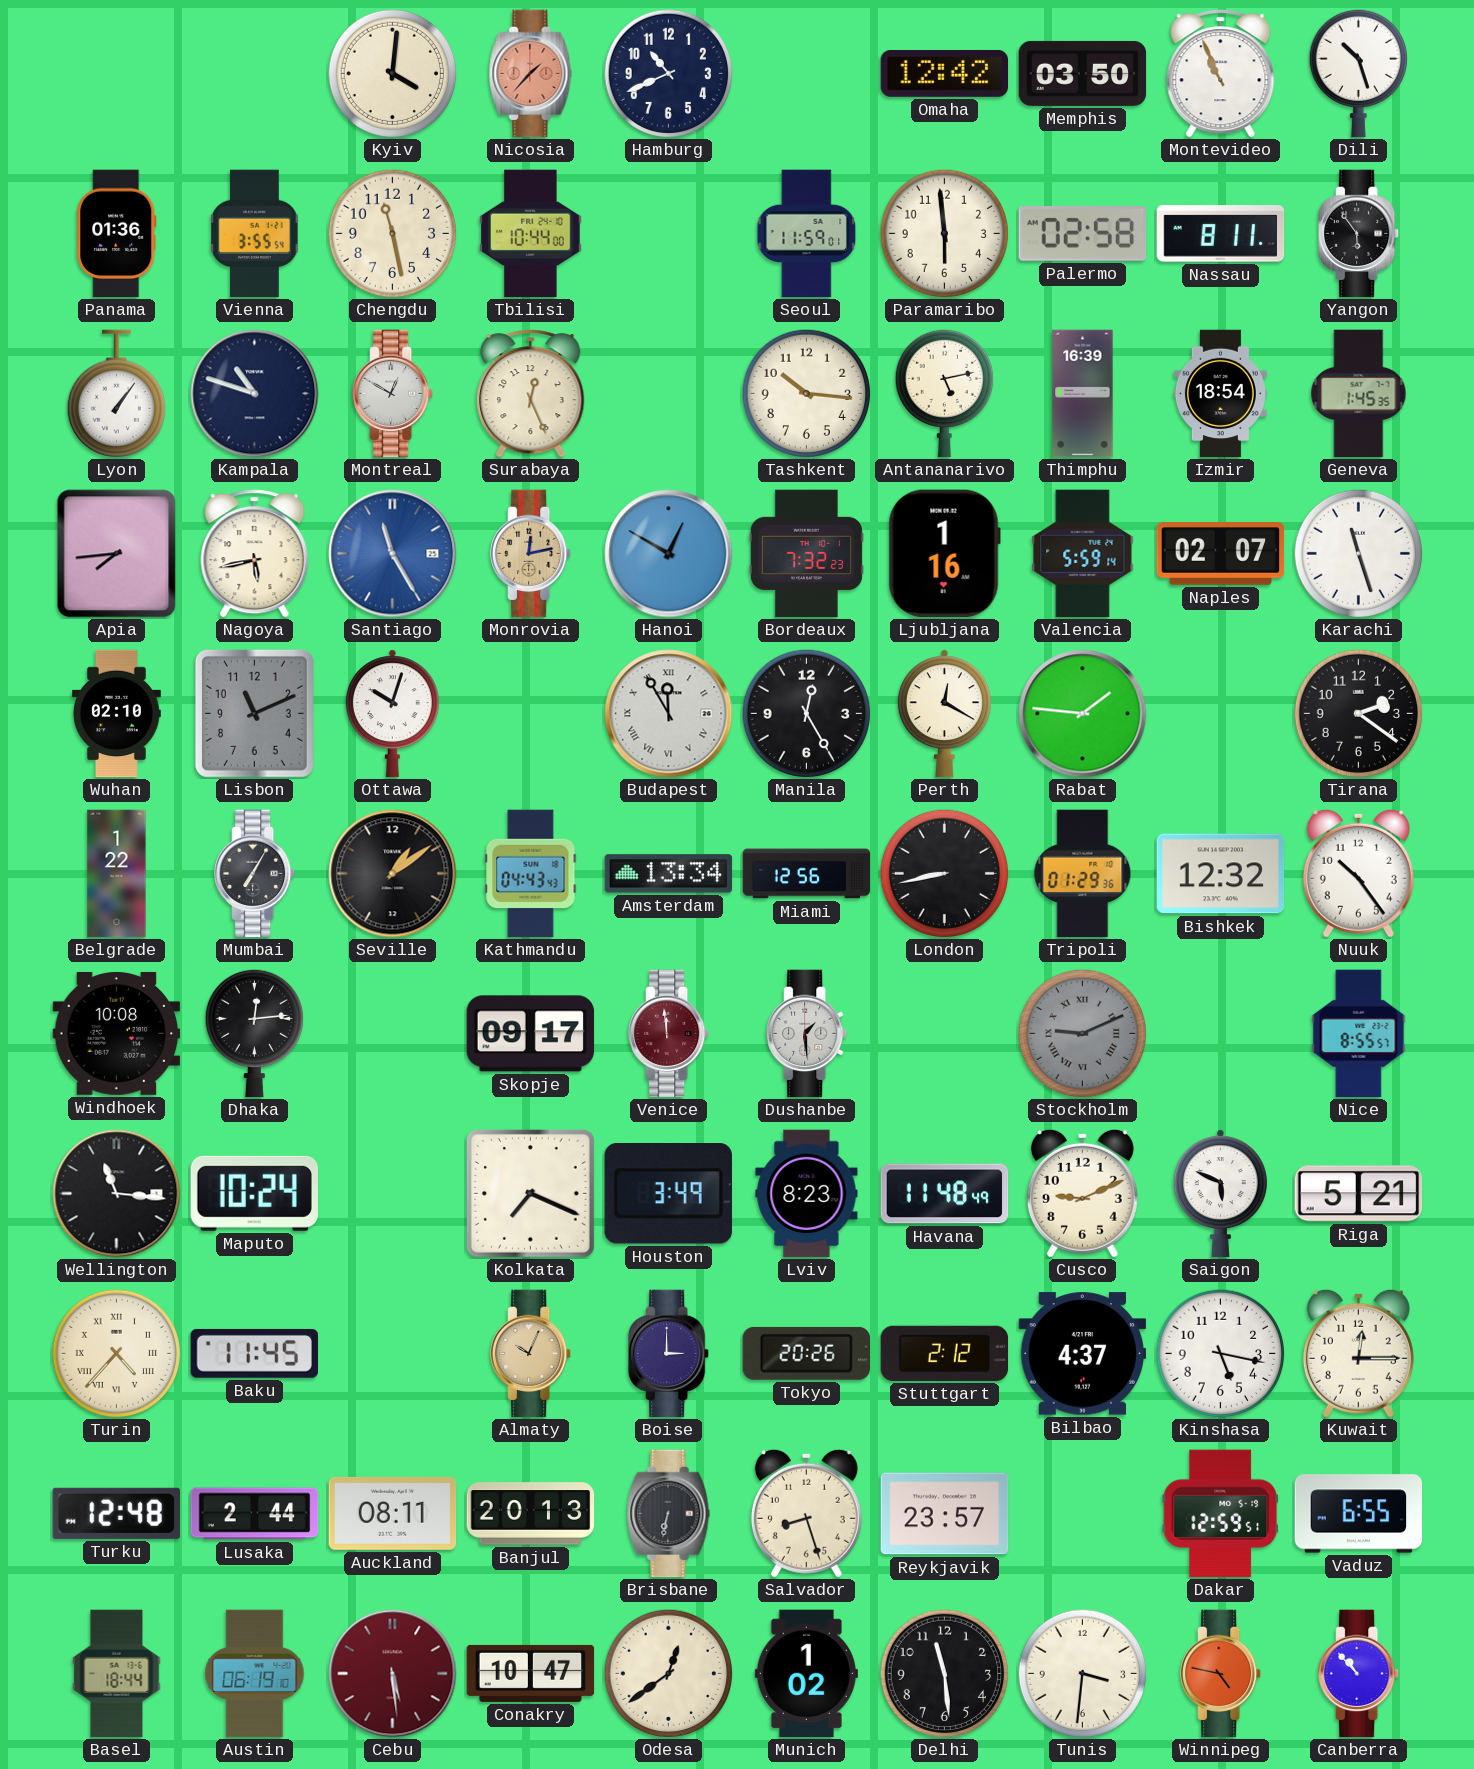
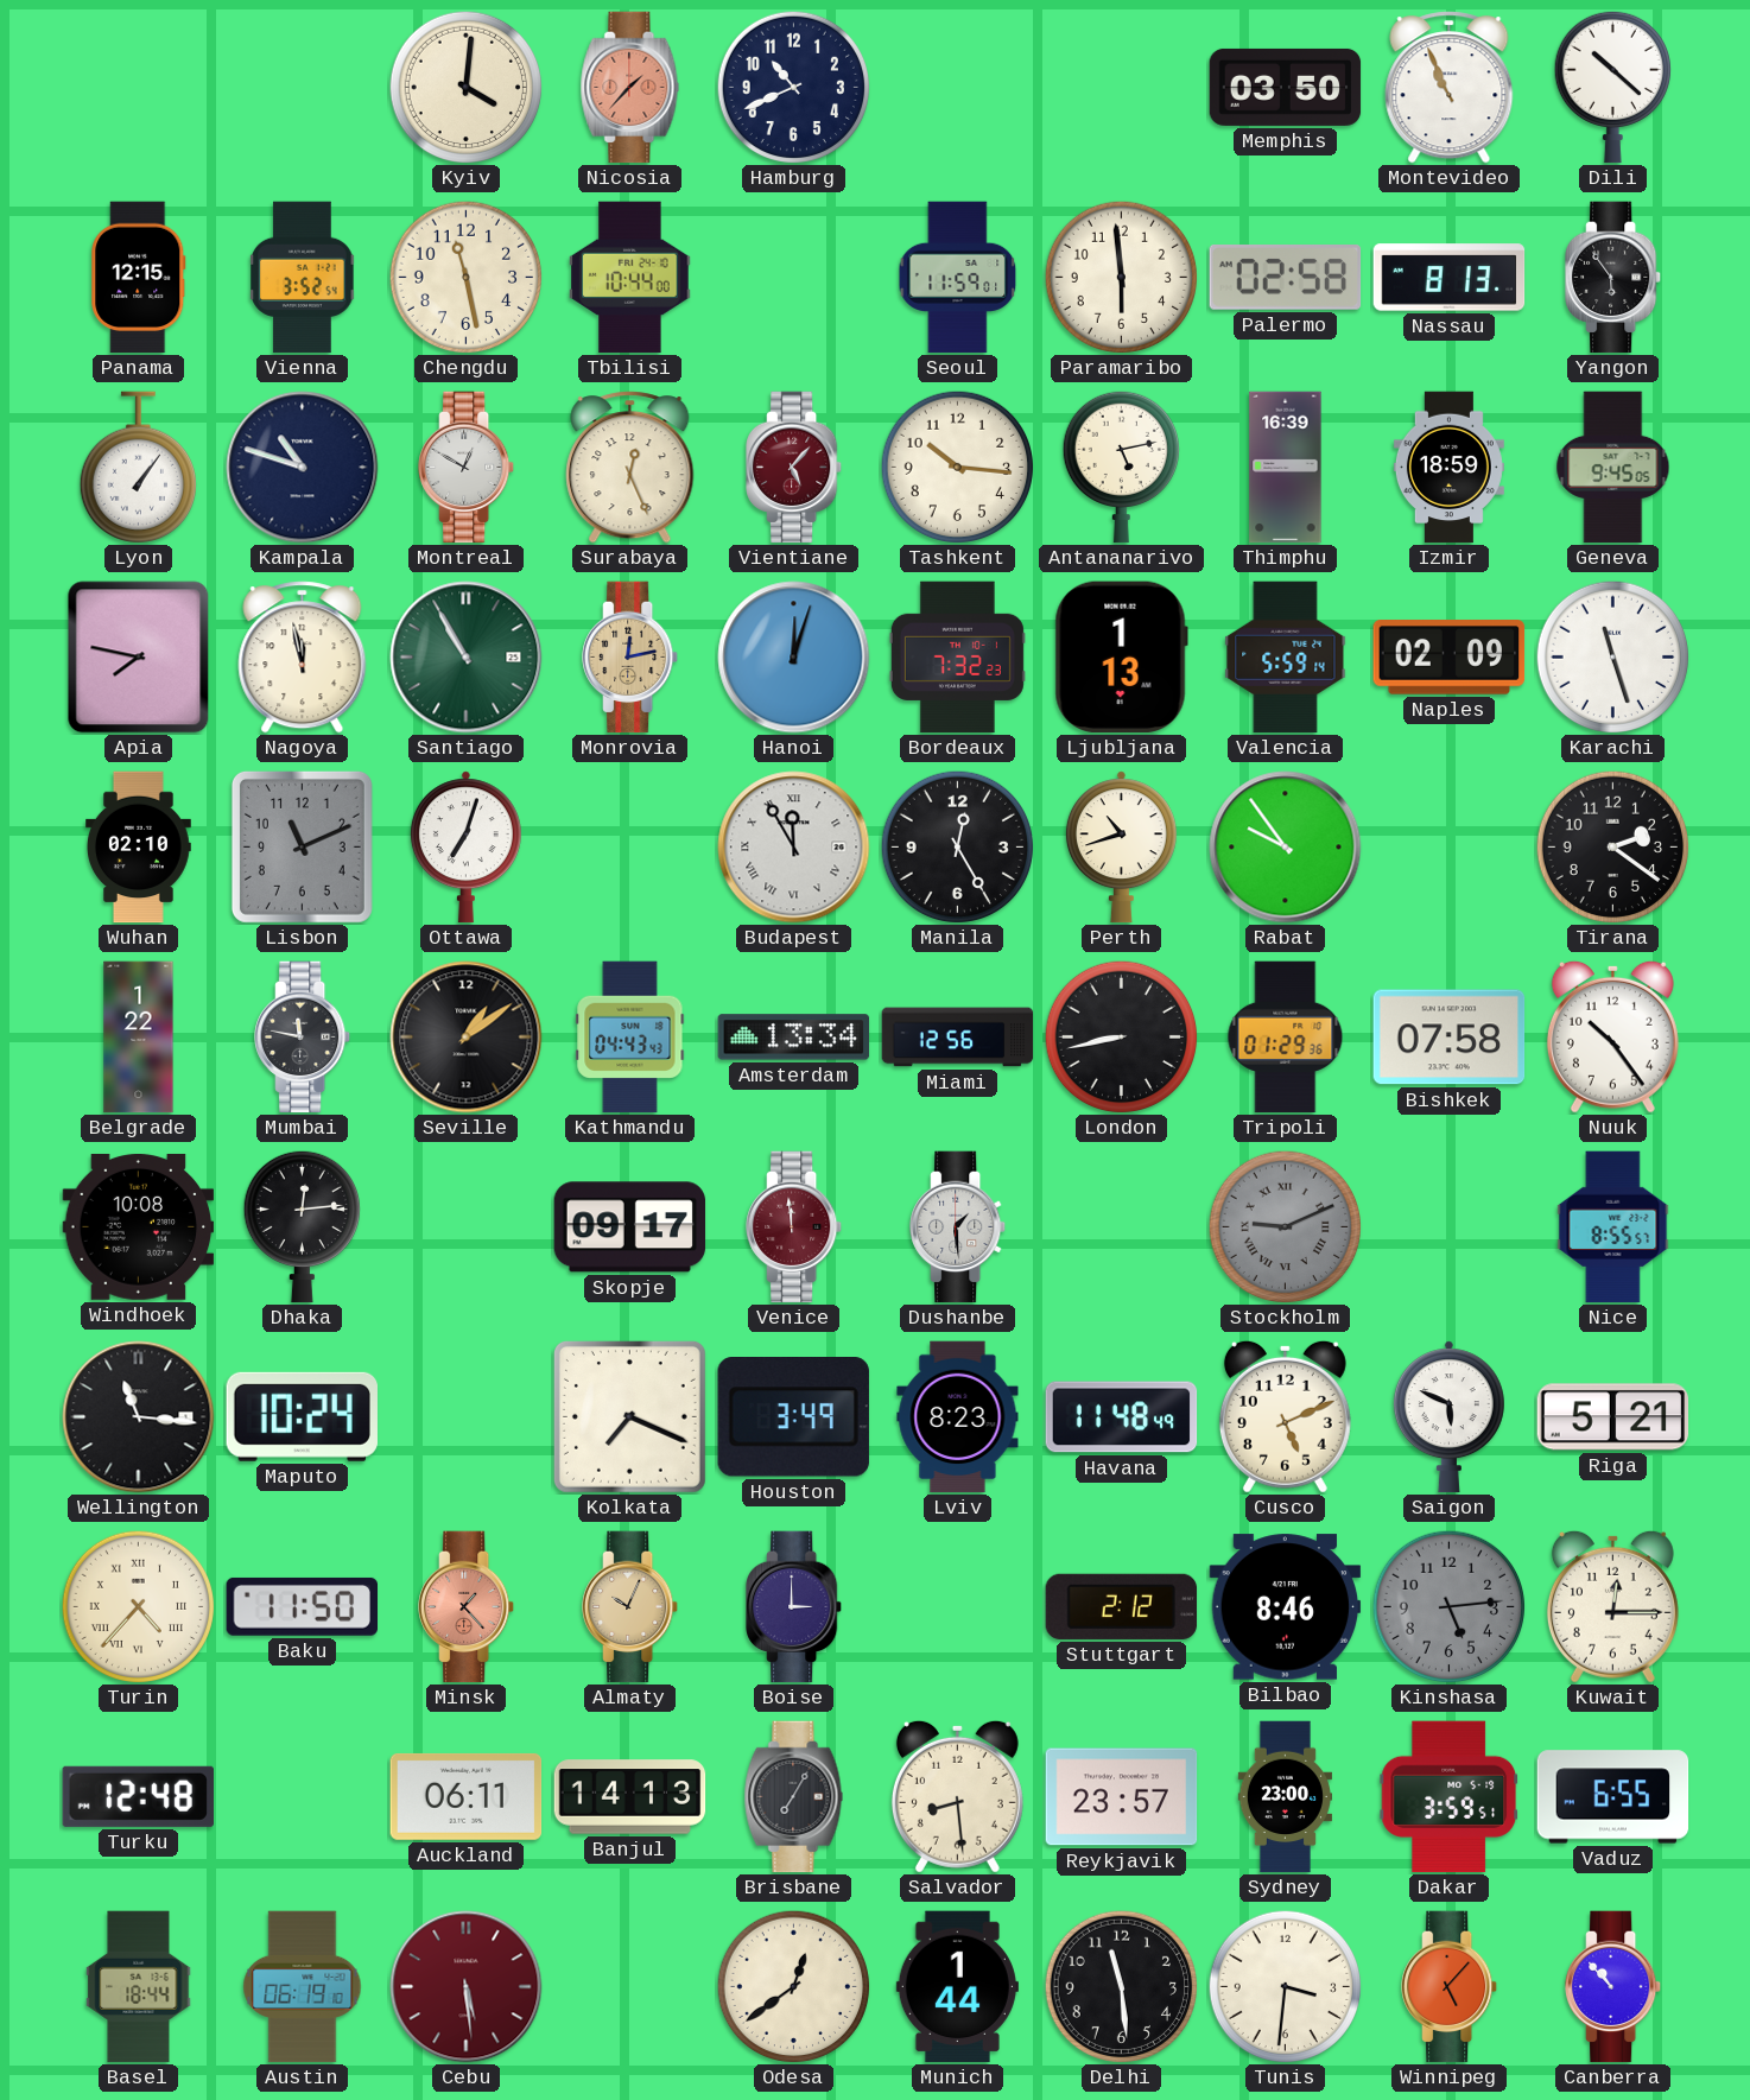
Omaha: 12:42 -> none
Dili: 10:27 -> 10:22
Panama: 01:36 -> 12:15
Vienna: 3:55 -> 3:52
Nassau: 8:11 -> 8:13
Vientiane: none -> 5:07
Izmir: 18:54 -> 18:59
Geneva: 1:45 -> 9:45
Apia: 7:44 -> 7:47
Nagoya: 5:43 -> 11:58
Santiago: 11:25 -> 10:55
Santiago dial: blue -> green
Hanoi: 12:50 -> 12:03
Ljubljana: 1:16 -> 1:13
Naples: 02:07 -> 02:09
Ottawa: 10:03 -> 7:03
Perth: 12:20 -> 10:42
Rabat: 1:46 -> 9:54
Mumbai: 7:05 -> 11:47
Bishkek: 12:32 -> 07:58
Cusco: 9:11 -> 5:11
Baku: 11:45 -> 11:50
Minsk: none -> 1:23
Tokyo: 20:26 -> none
Bilbao: 4:37 -> 8:46
Kinshasa: 5:17 -> 5:14
Kinshasa dial: white -> grey
Lusaka: 2:44 -> none
Auckland: 08:11 -> 06:11
Banjul: 20:13 -> 14:13
Brisbane: 6:32 -> 7:05
Salvador: 8:27 -> 8:29
Sydney: none -> 23:00
Dakar: 12:59 -> 3:59
Conakry: 10:47 -> none
Munich: 1:02 -> 1:44
Winnipeg: 4:47 -> 5:07
